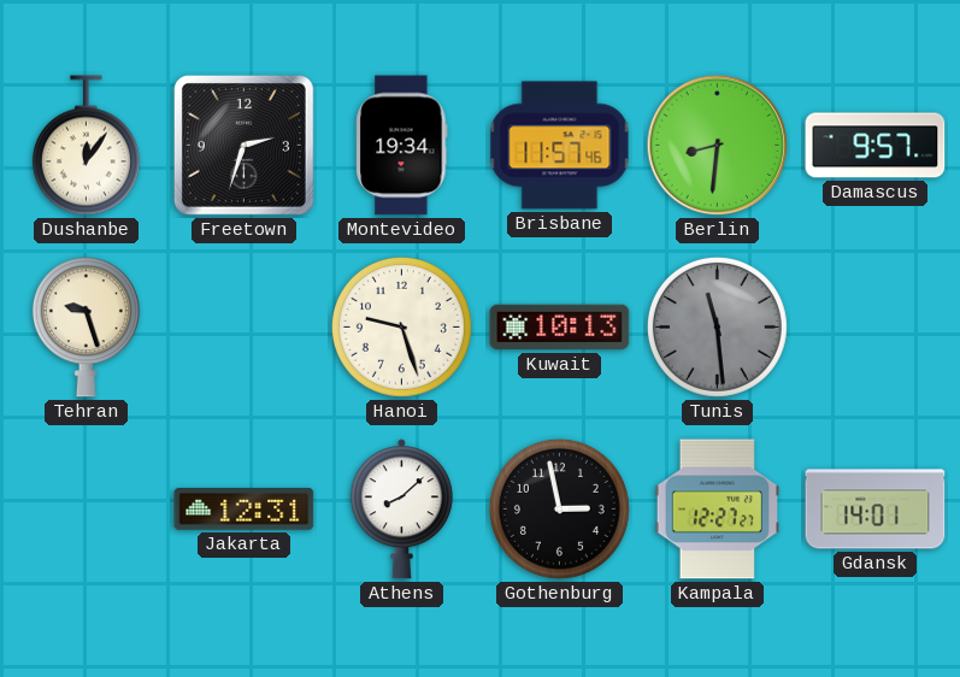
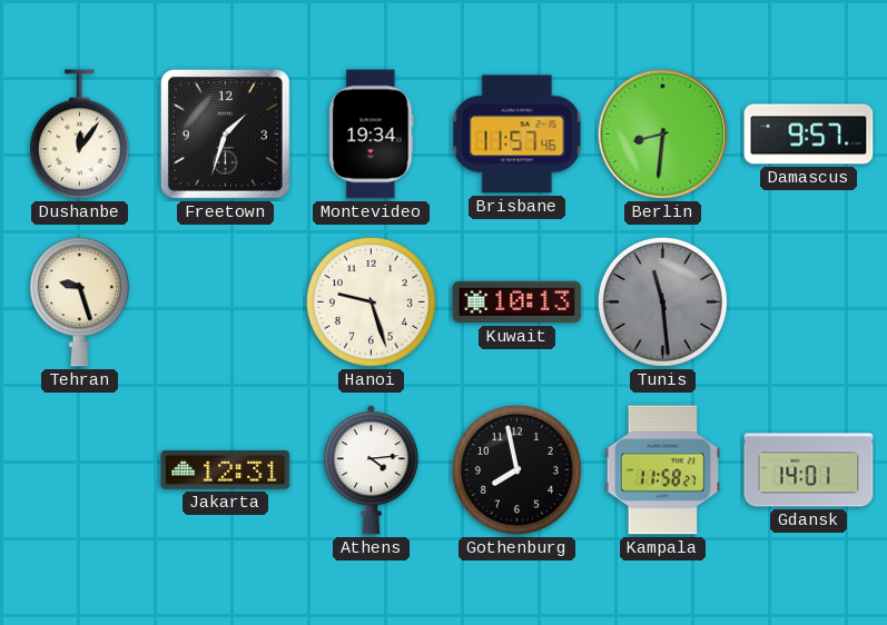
Freetown: 2:33 -> 1:33
Athens: 8:08 -> 4:14
Gothenburg: 2:58 -> 7:58
Kampala: 12:27 -> 11:58
